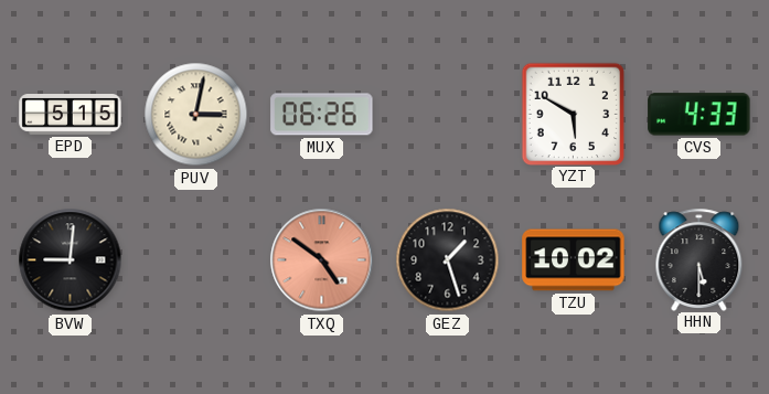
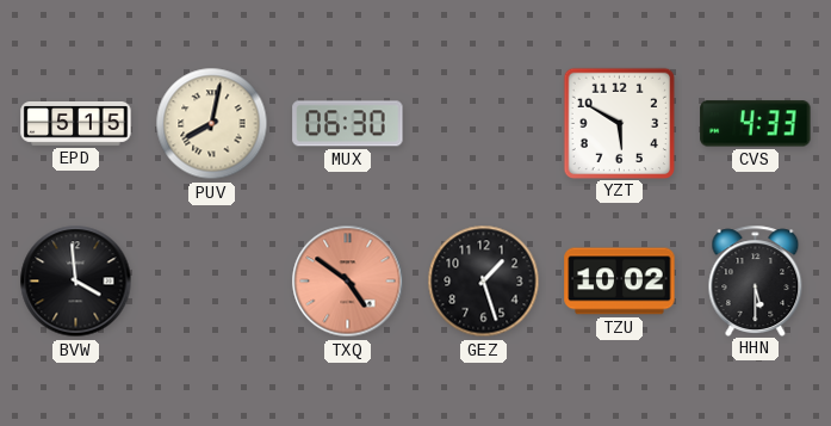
PUV: 3:02 -> 8:02
MUX: 06:26 -> 06:30
BVW: 9:01 -> 3:59
